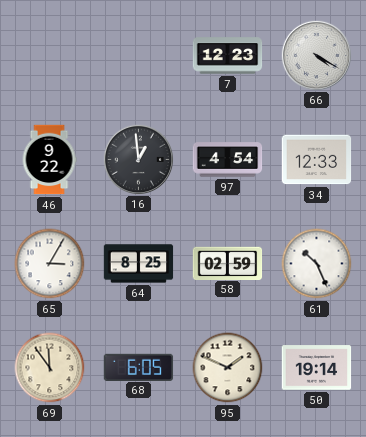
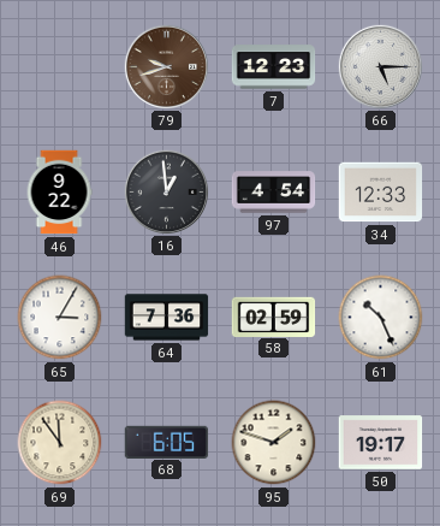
79: none -> 9:42
66: 4:20 -> 5:15
64: 8:25 -> 7:36
95: 1:49 -> 1:48
50: 19:14 -> 19:17
